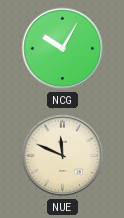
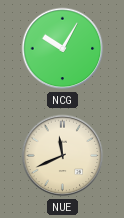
NUE: 11:49 -> 11:41
